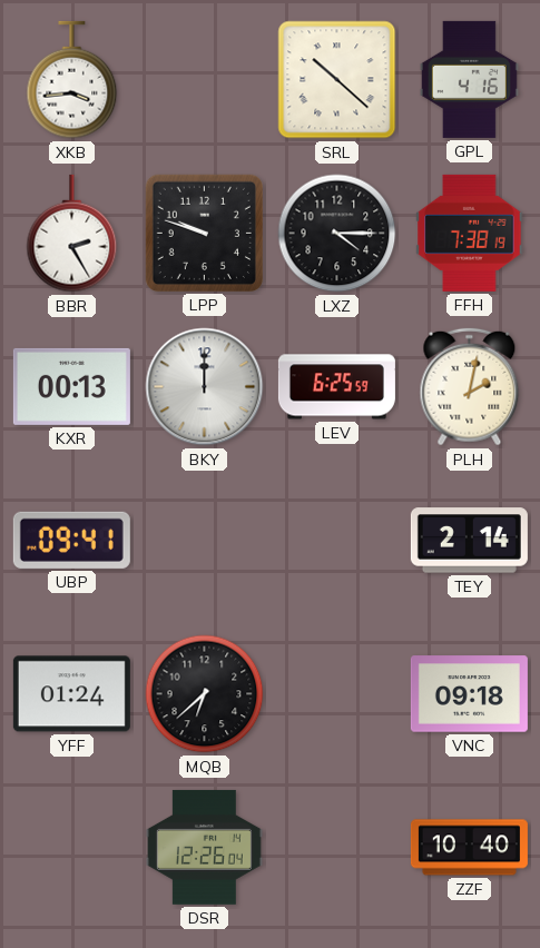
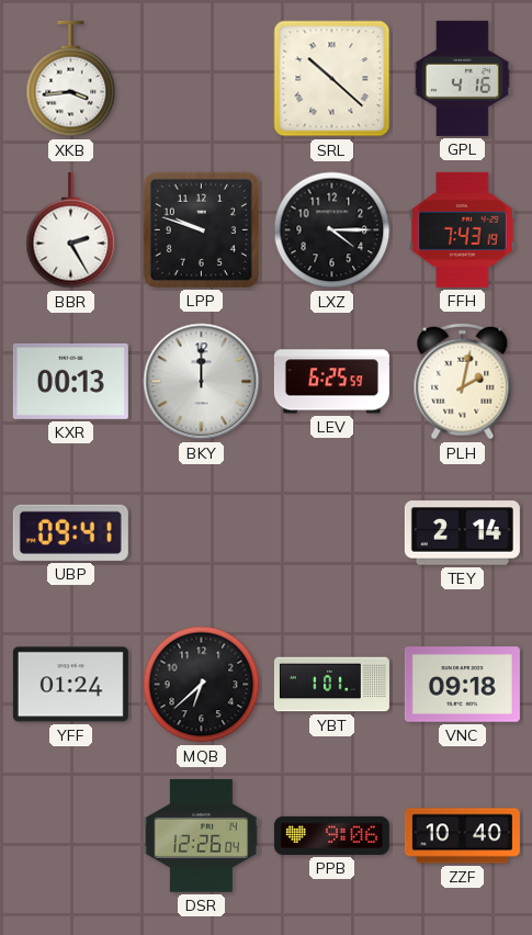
FFH: 7:38 -> 7:43
YBT: none -> 1:01
PPB: none -> 9:06
